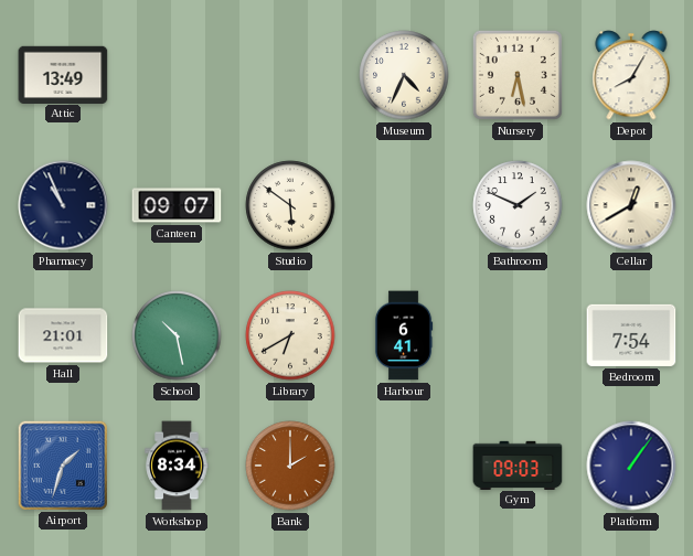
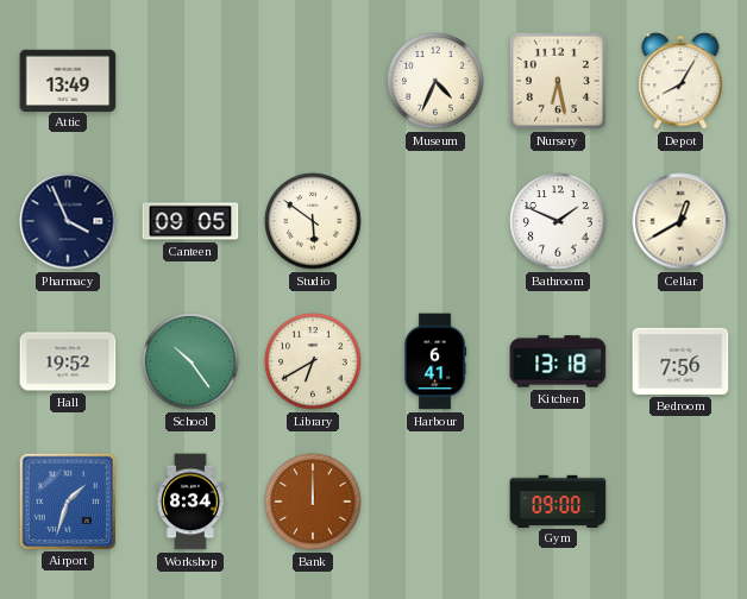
Pharmacy: 10:56 -> 3:56
Canteen: 09:07 -> 09:05
Hall: 21:01 -> 19:52
School: 10:28 -> 10:24
Kitchen: none -> 13:18
Bedroom: 7:54 -> 7:56
Bank: 2:00 -> 12:00
Gym: 09:03 -> 09:00
Platform: 1:06 -> none
